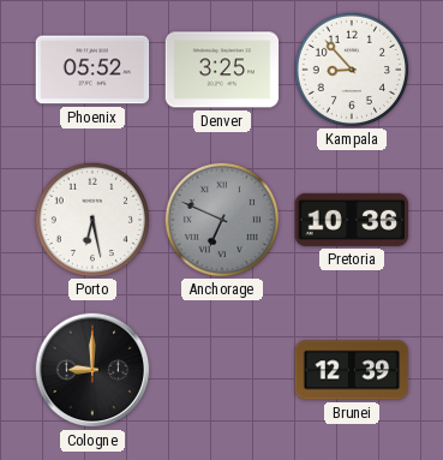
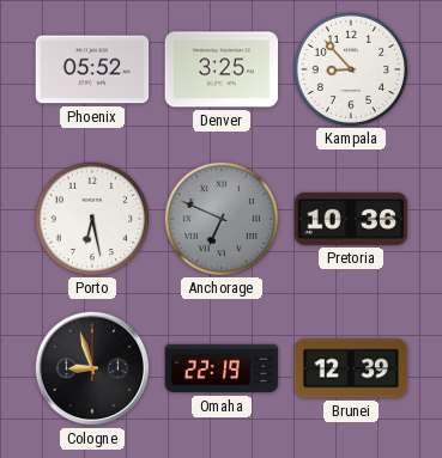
Cologne: 9:00 -> 8:57
Omaha: none -> 22:19
